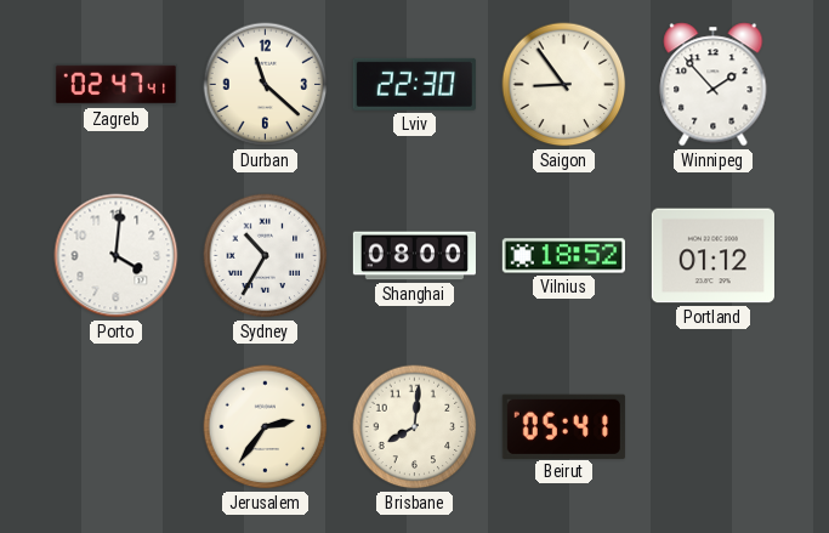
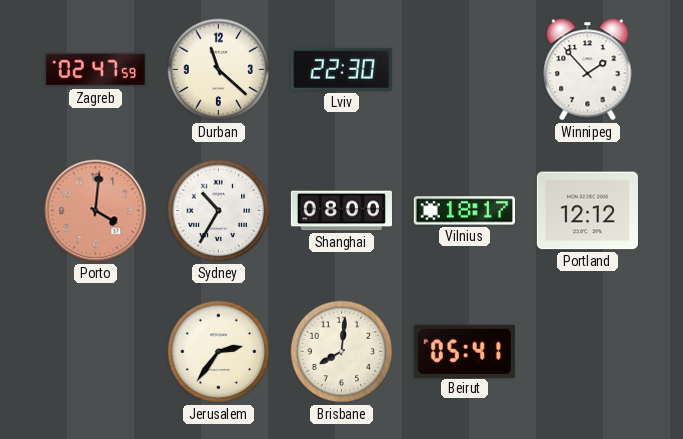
Zagreb: 02:47:41 -> 02:47:59
Saigon: 8:54 -> none
Porto dial: white -> salmon
Vilnius: 18:52 -> 18:17
Portland: 01:12 -> 12:12
